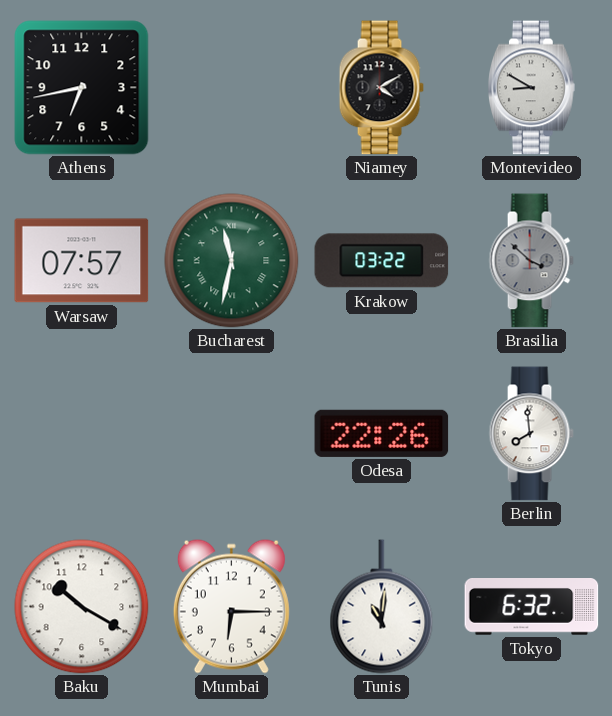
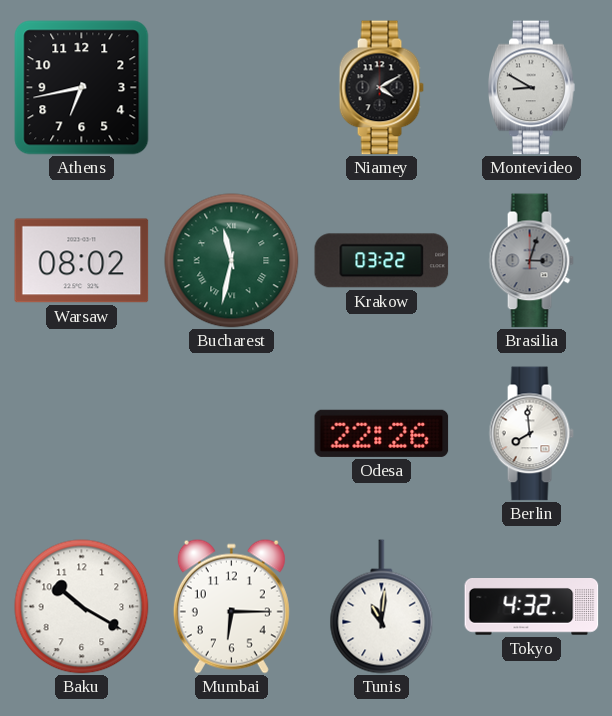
Warsaw: 07:57 -> 08:02
Brasilia: 3:52 -> 3:03
Tokyo: 6:32 -> 4:32
